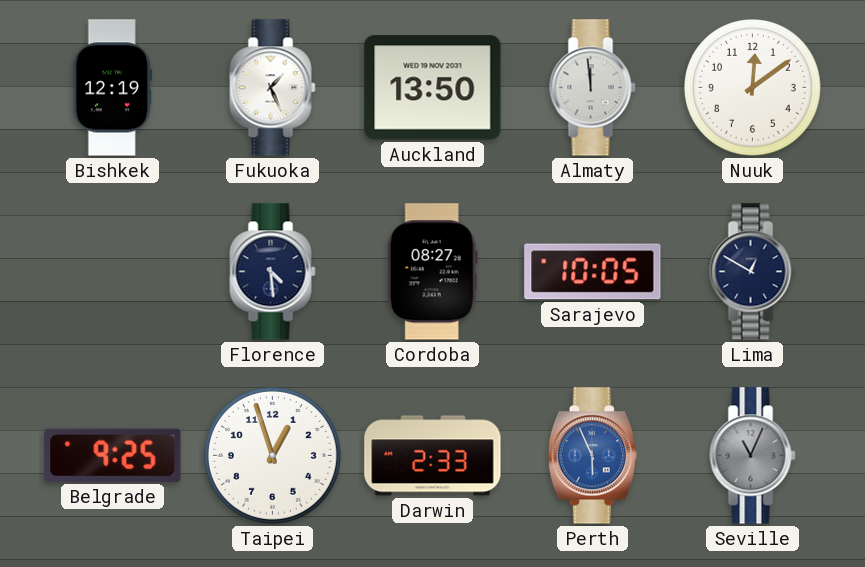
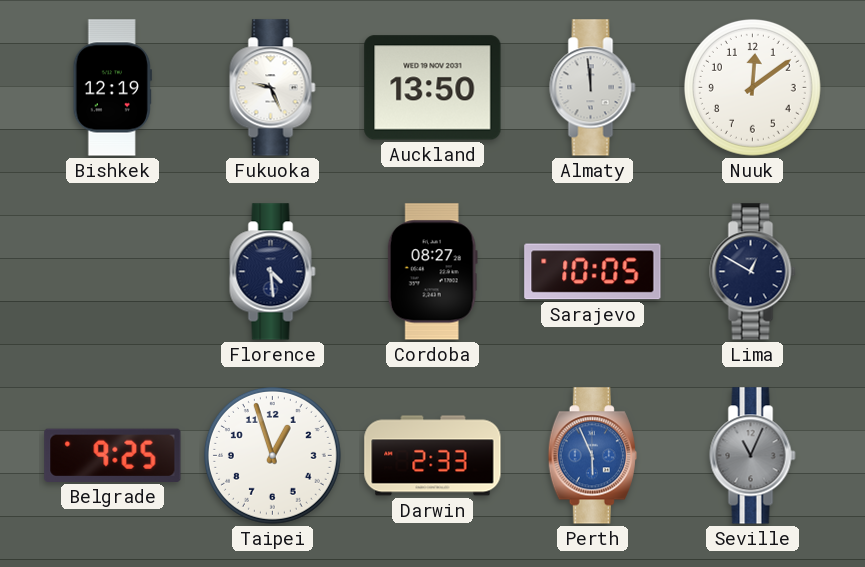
Fukuoka: 1:26 -> 9:26
